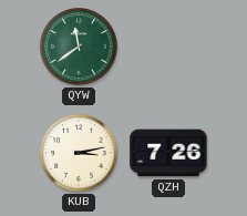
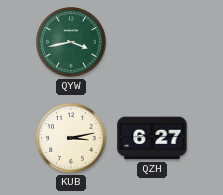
QYW: 11:39 -> 3:43
QZH: 7:26 -> 6:27
